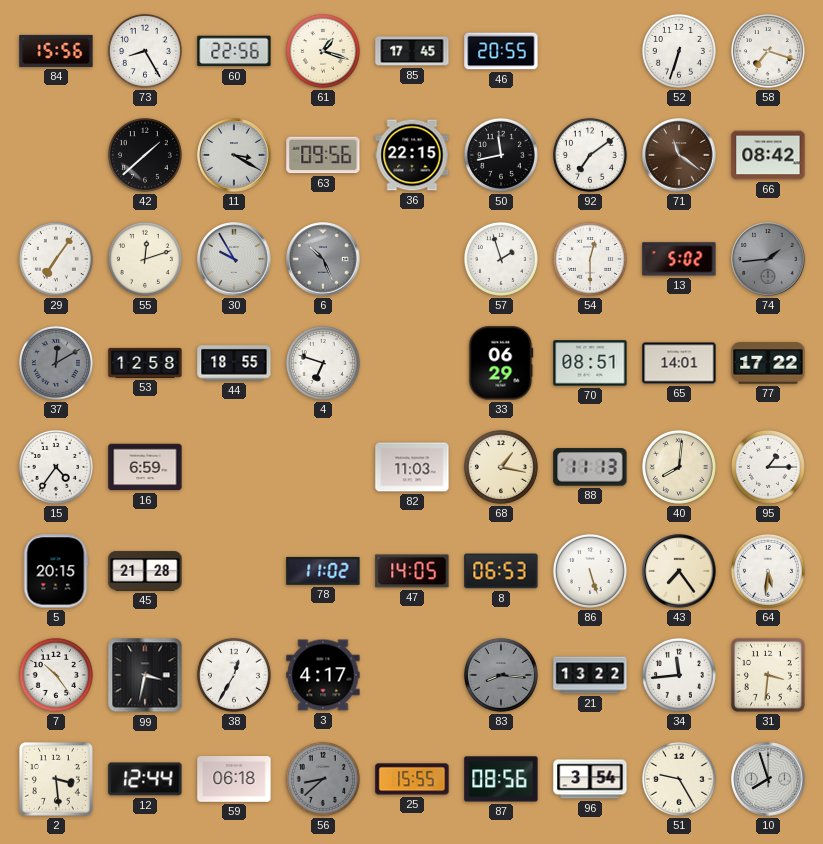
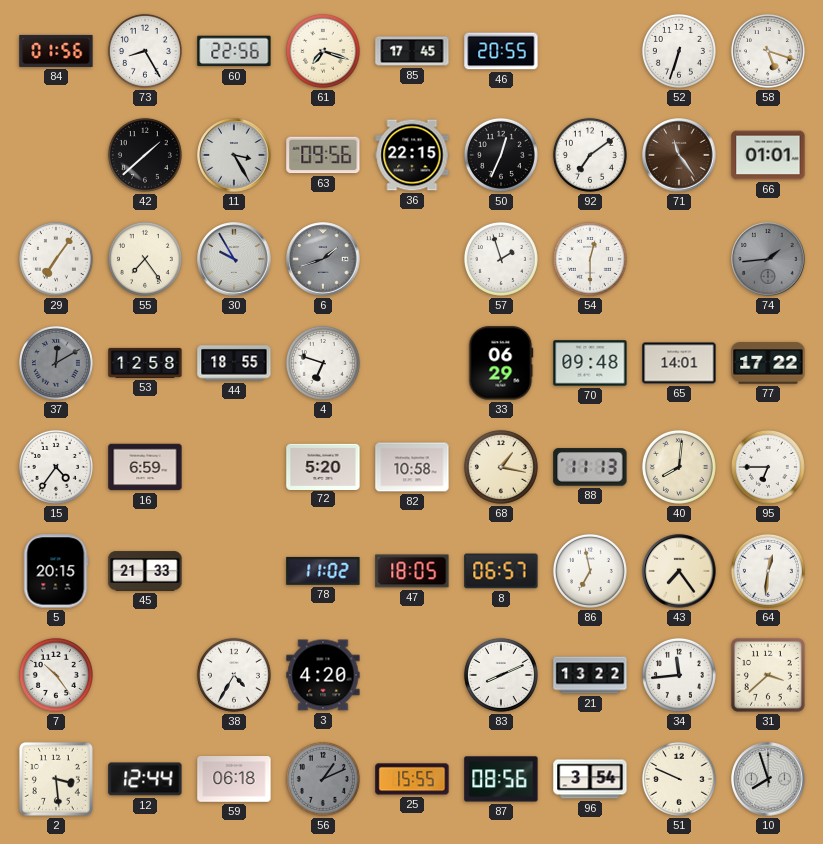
84: 15:56 -> 01:56
61: 1:18 -> 7:18
58: 7:18 -> 5:18
11: 3:20 -> 3:25
50: 11:43 -> 12:34
71: 11:21 -> 11:24
66: 08:42 -> 01:01
55: 12:12 -> 7:24
6: 10:26 -> 1:42
13: 5:02 -> none
70: 08:51 -> 09:48
72: none -> 5:20
82: 11:03 -> 10:58
95: 1:15 -> 6:45
45: 21:28 -> 21:33
47: 14:05 -> 18:05
8: 06:53 -> 06:57
86: 5:27 -> 6:58
64: 5:31 -> 12:31
99: 3:32 -> none
38: 12:35 -> 4:35
3: 4:17 -> 4:20
83: 8:16 -> 8:11
83 dial: grey -> white
31: 3:31 -> 3:38
56: 8:38 -> 1:11
51: 9:25 -> 9:49
